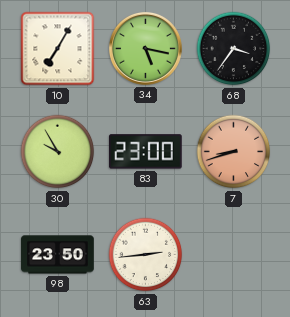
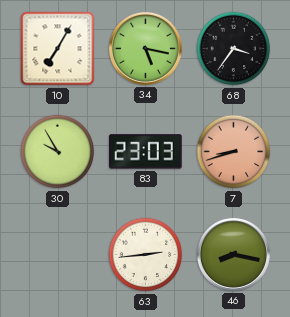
83: 23:00 -> 23:03
98: 23:50 -> none
46: none -> 8:17
